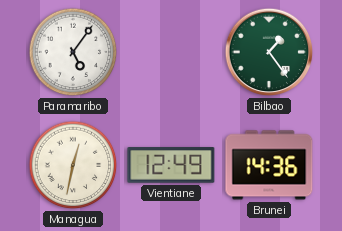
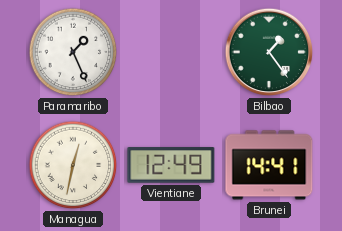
Paramaribo: 5:06 -> 1:26
Brunei: 14:36 -> 14:41
